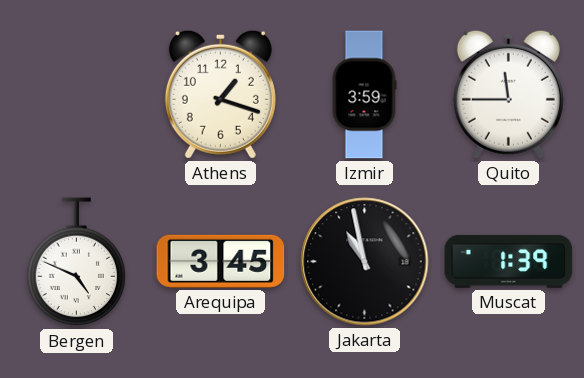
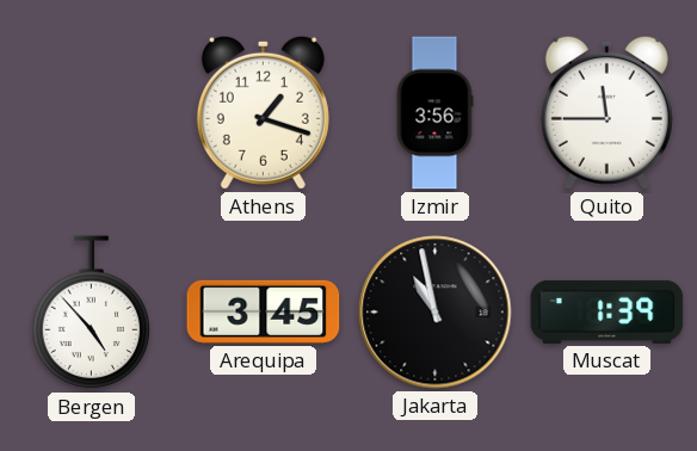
Izmir: 3:59 -> 3:56
Bergen: 4:49 -> 4:53
